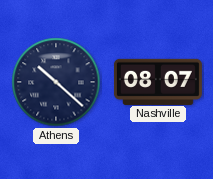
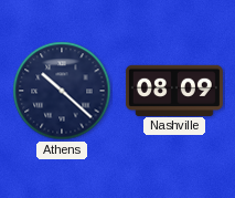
Nashville: 08:07 -> 08:09
